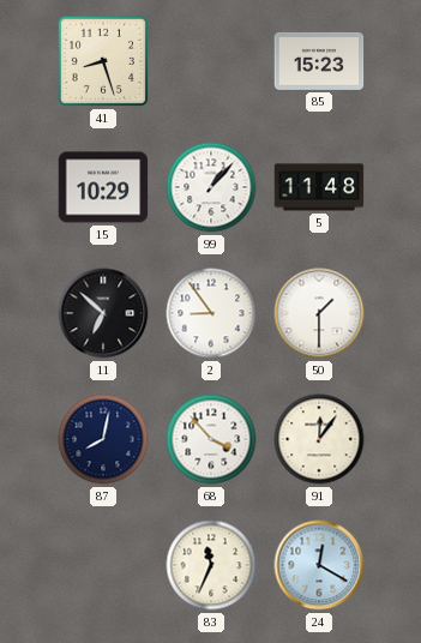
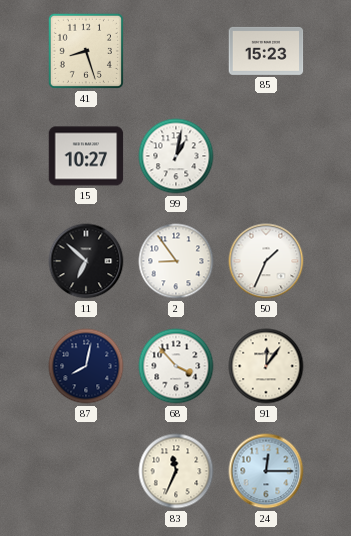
15: 10:29 -> 10:27
99: 1:07 -> 1:02
5: 11:48 -> none
50: 1:30 -> 1:34
24: 12:20 -> 12:15
